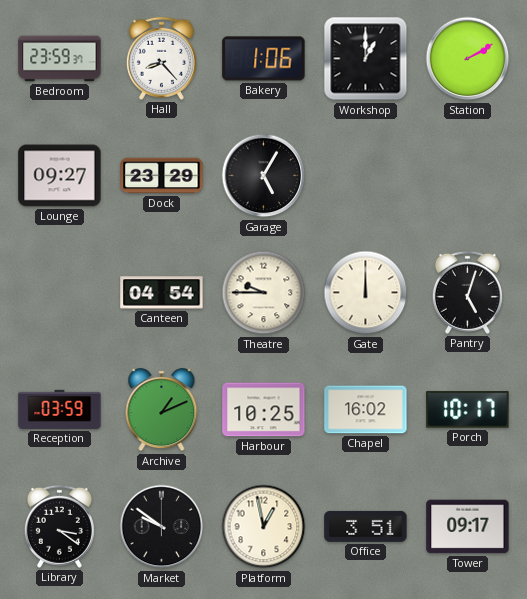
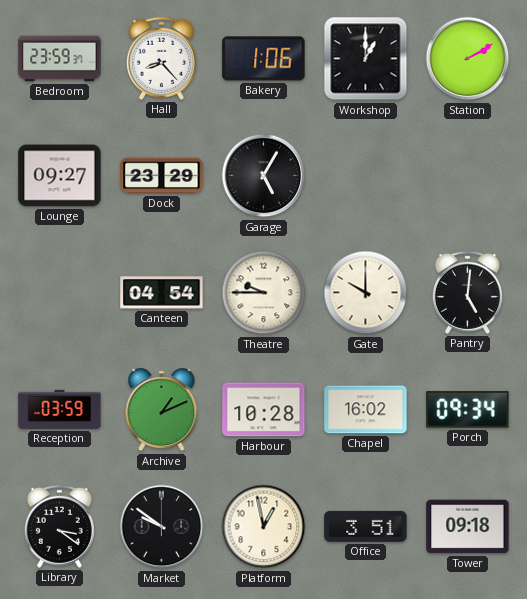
Gate: 12:00 -> 10:00
Pantry: 5:03 -> 5:01
Harbour: 10:25 -> 10:28
Porch: 10:17 -> 09:34
Tower: 09:17 -> 09:18
